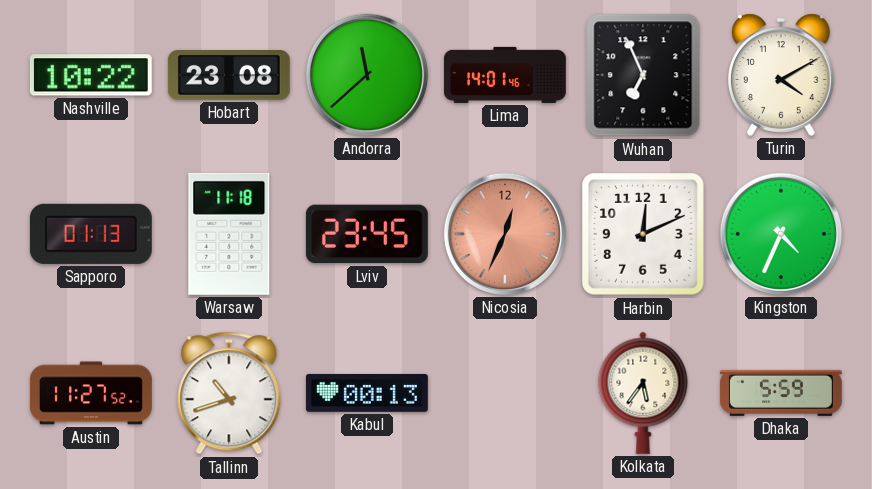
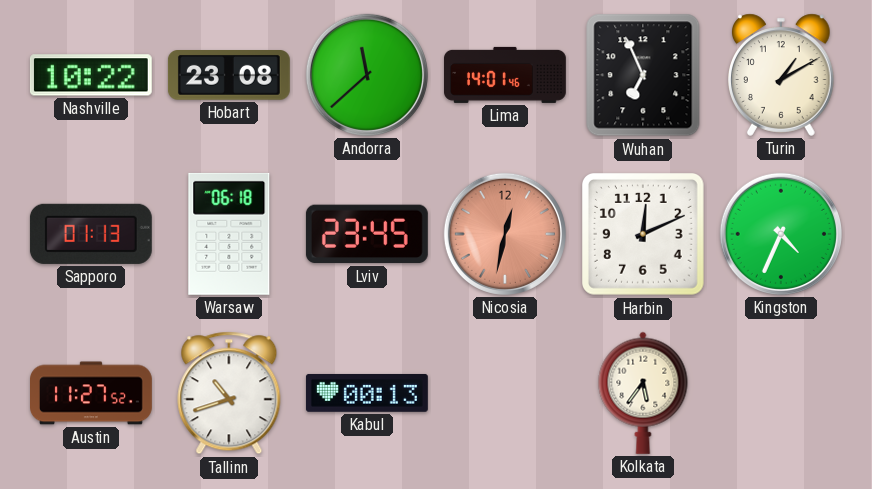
Turin: 4:10 -> 1:10
Warsaw: 11:18 -> 06:18
Nicosia: 12:34 -> 12:32
Dhaka: 5:59 -> none
